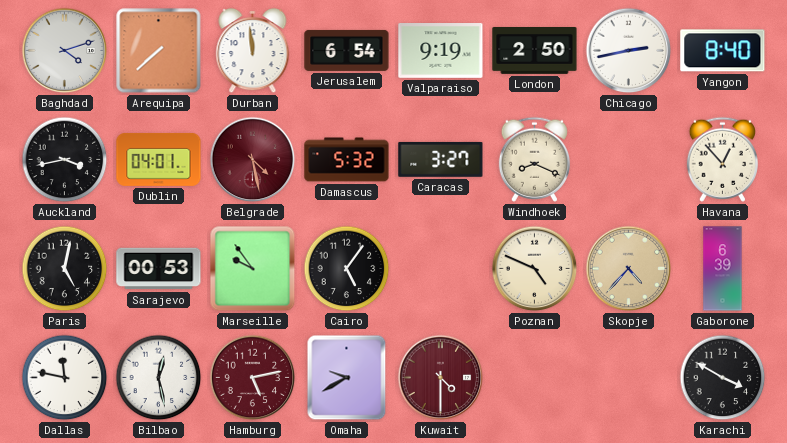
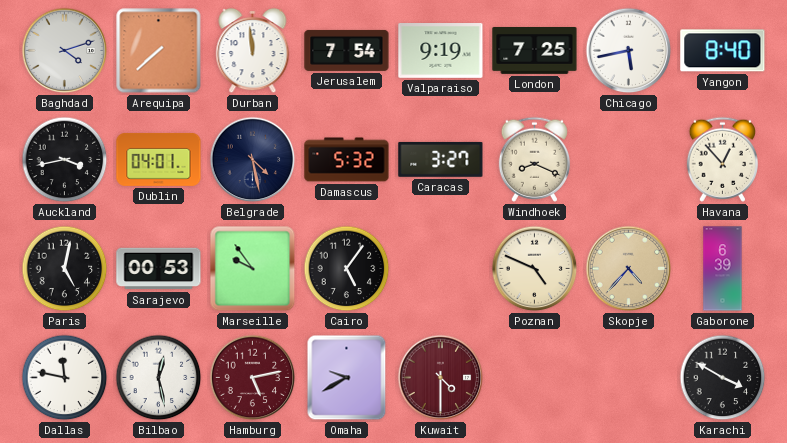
Jerusalem: 6:54 -> 7:54
London: 2:50 -> 7:25
Chicago: 2:43 -> 5:43
Belgrade dial: burgundy -> navy
